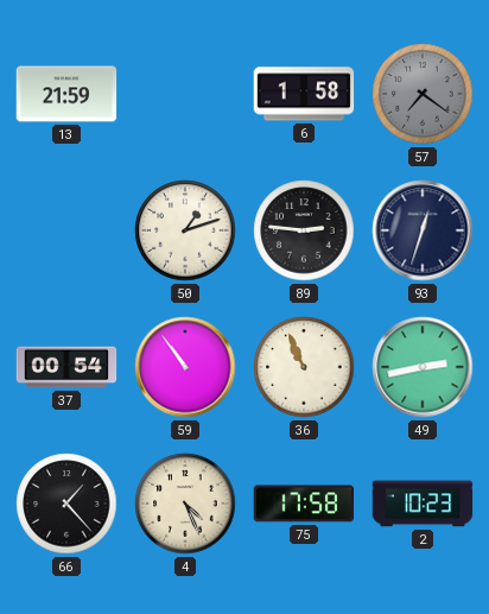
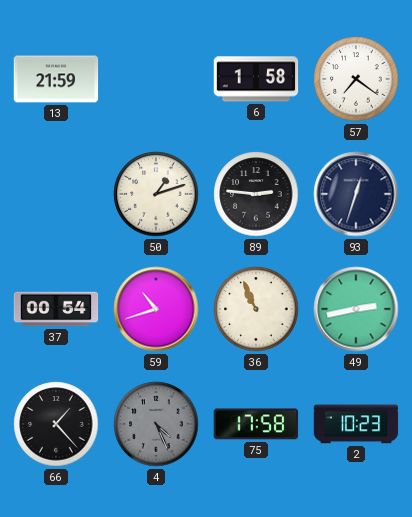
57 dial: grey -> white
59: 10:54 -> 10:42
4 dial: cream -> grey
